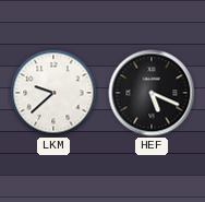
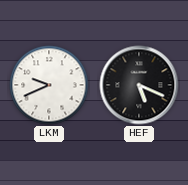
LKM: 9:38 -> 9:41
